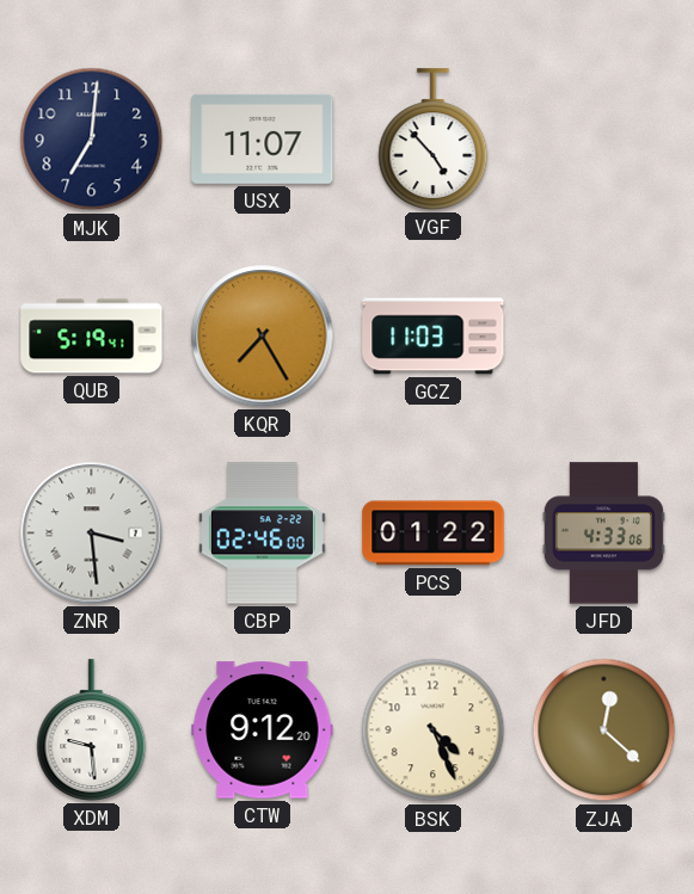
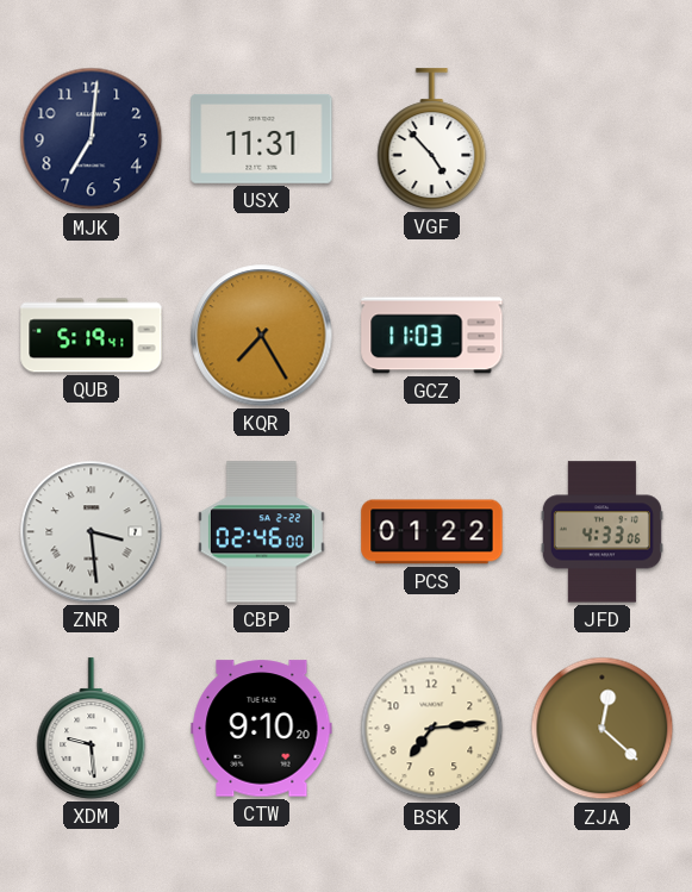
USX: 11:07 -> 11:31
CTW: 9:12 -> 9:10
BSK: 4:26 -> 7:14
